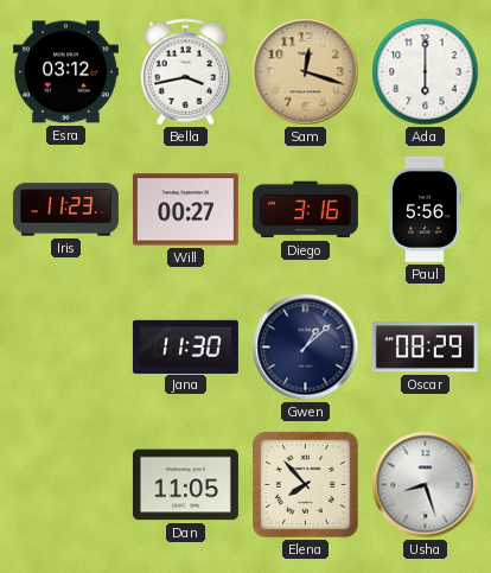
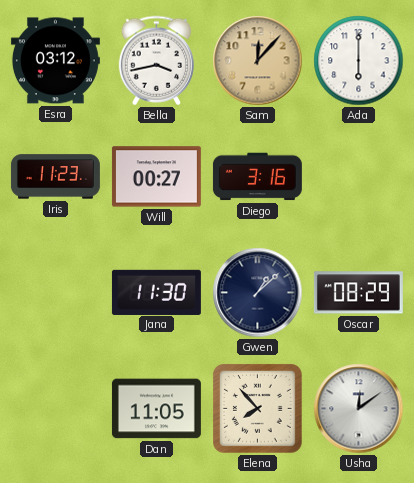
Sam: 12:18 -> 12:07
Paul: 5:56 -> none
Usha: 8:27 -> 12:09
